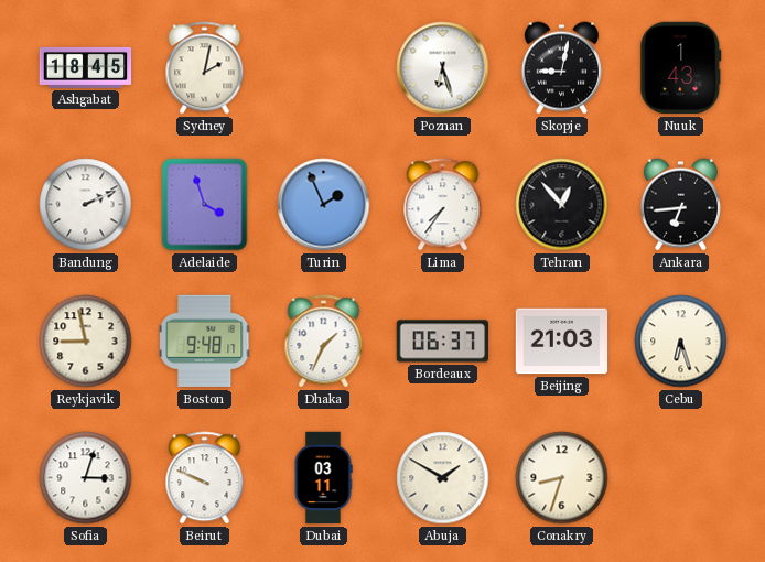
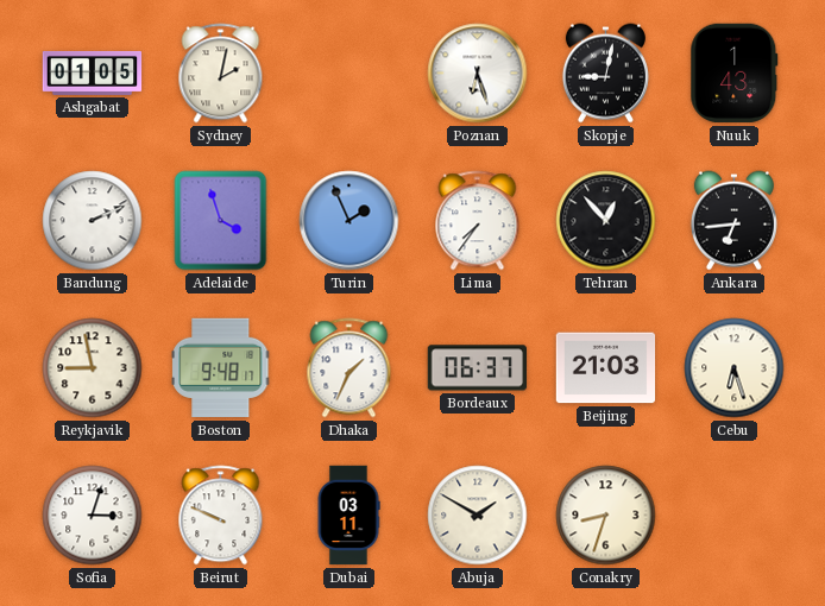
Ashgabat: 18:45 -> 01:05
